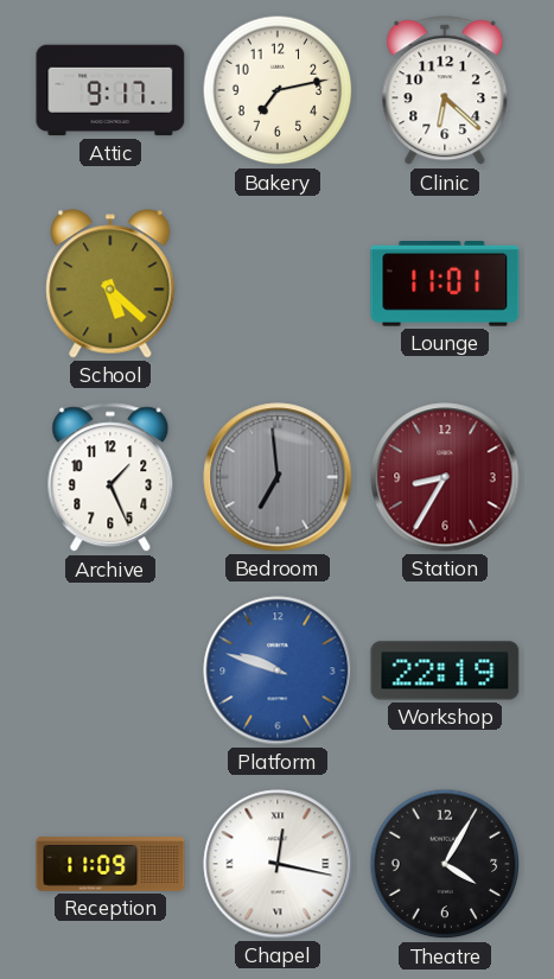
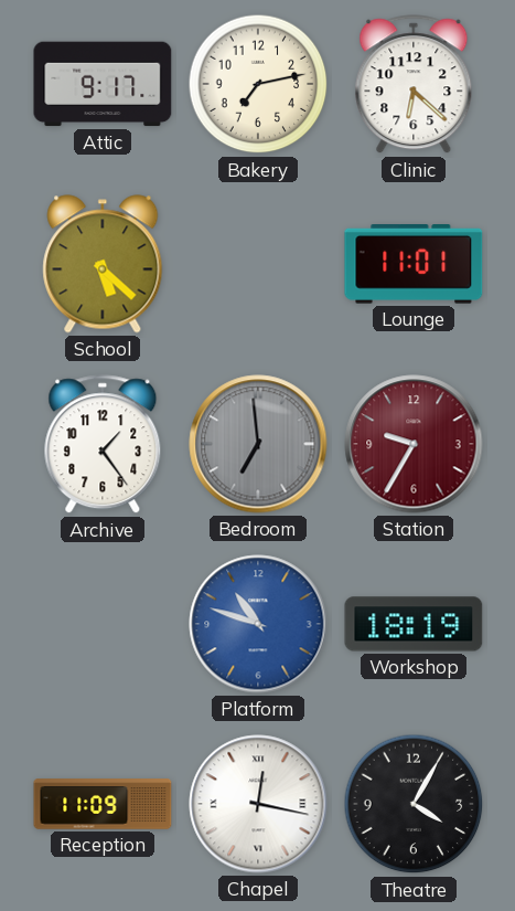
Archive: 1:26 -> 1:24
Station: 8:35 -> 9:35
Platform: 9:48 -> 10:48
Workshop: 22:19 -> 18:19
